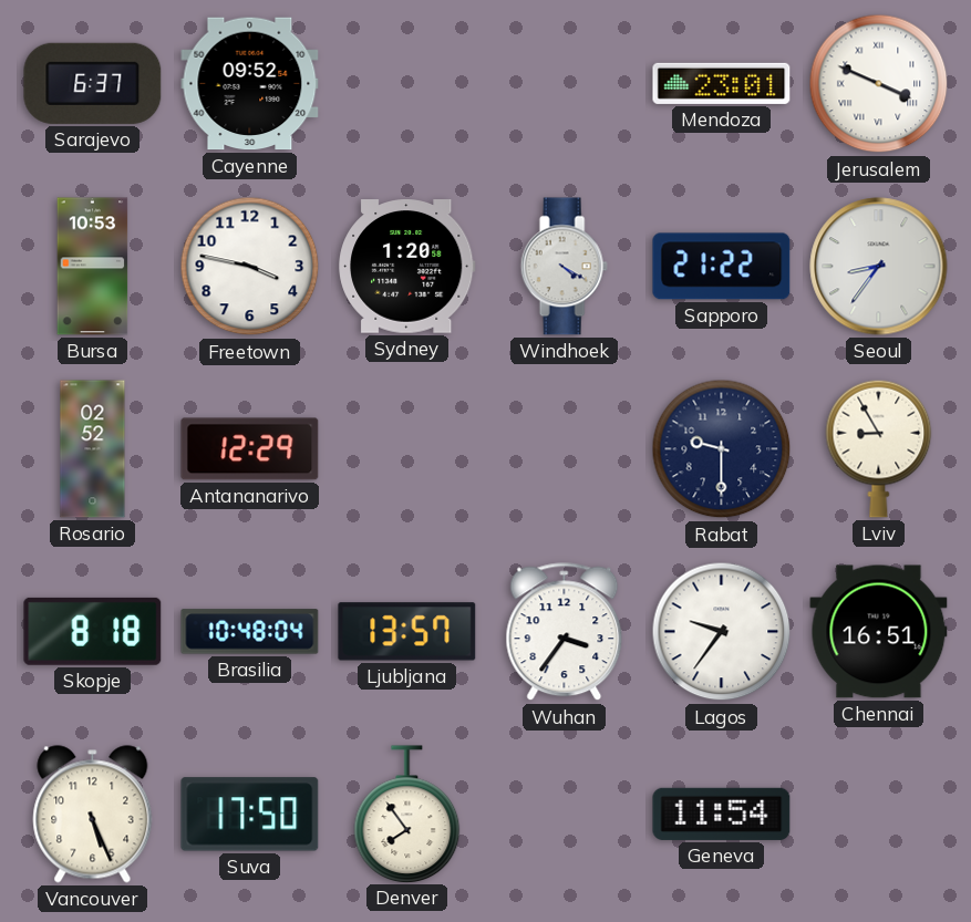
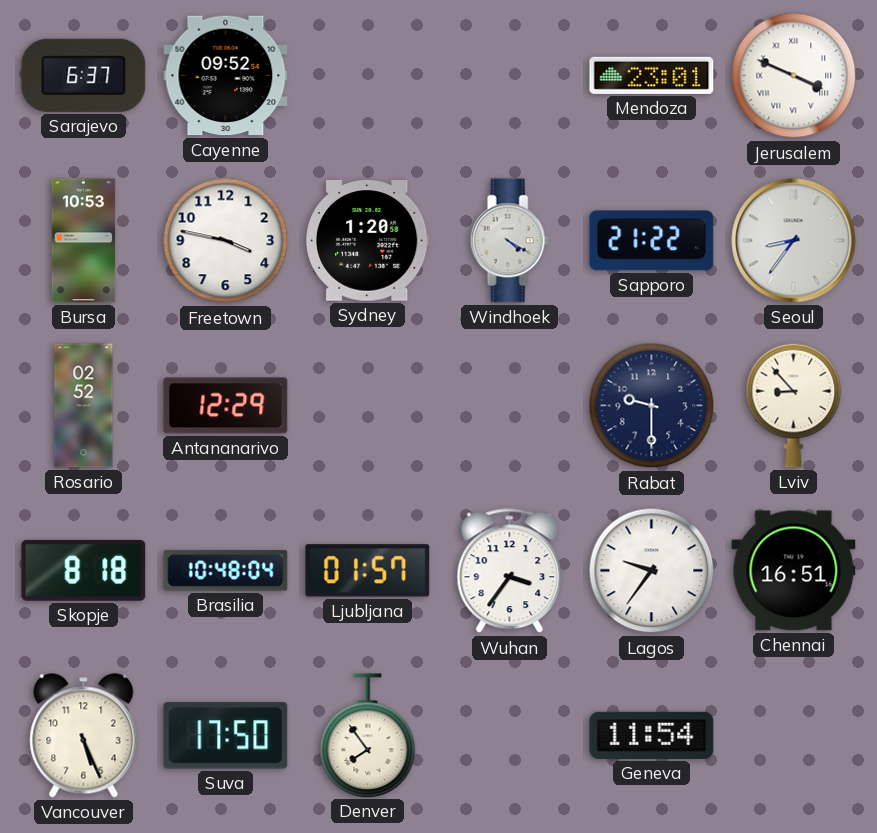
Lviv: 8:55 -> 8:53
Ljubljana: 13:57 -> 01:57
